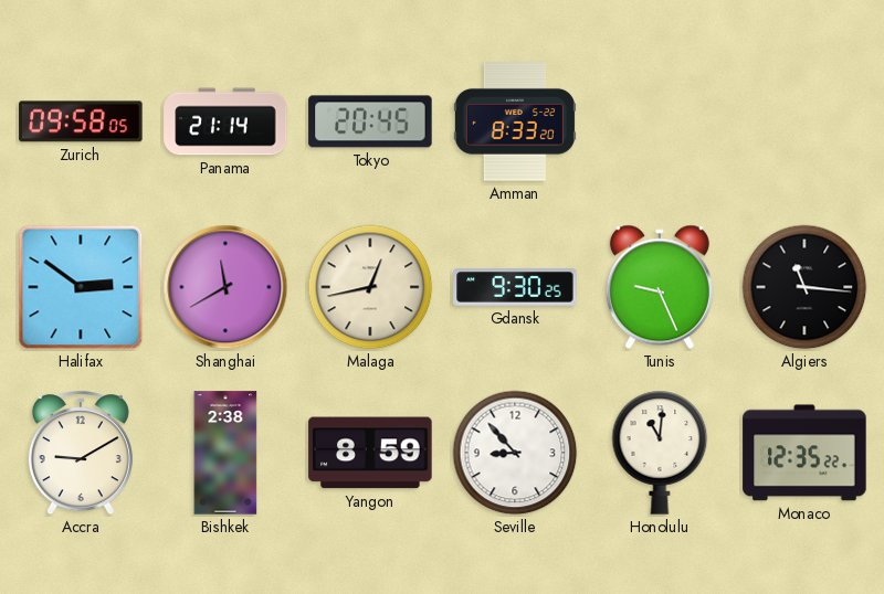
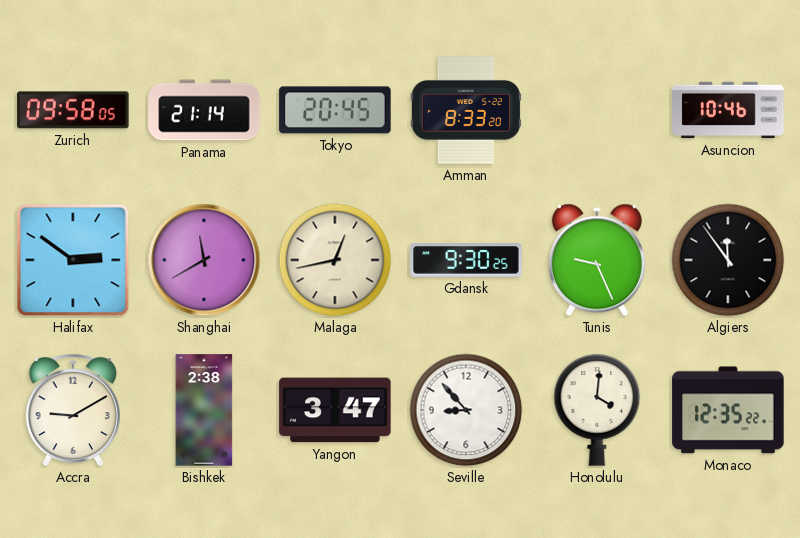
Asuncion: none -> 10:46
Algiers: 11:16 -> 11:54
Yangon: 8:59 -> 3:47
Honolulu: 11:01 -> 4:01
